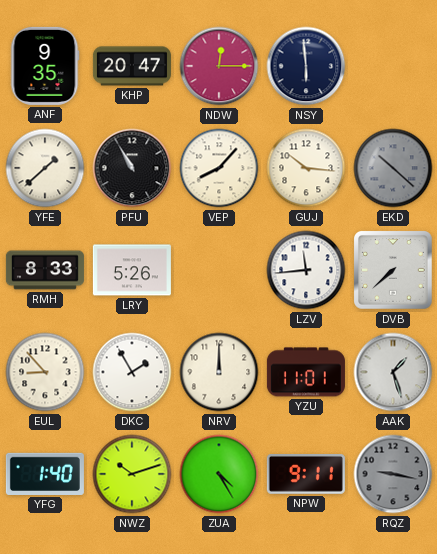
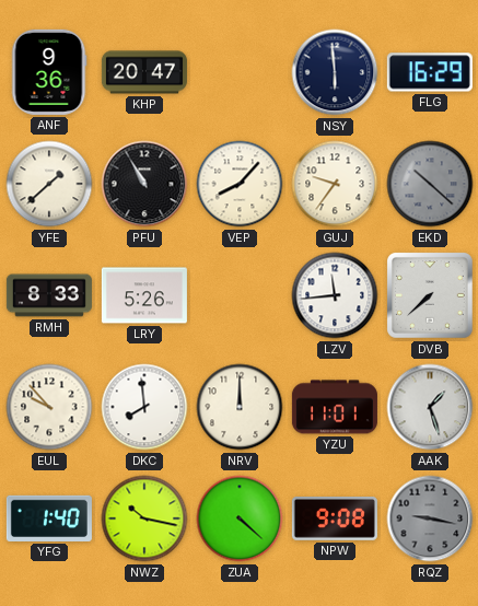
ANF: 9:35 -> 9:36
NDW: 12:15 -> none
FLG: none -> 16:29
GUJ: 10:16 -> 9:36
EUL: 8:53 -> 9:53
DKC: 1:55 -> 7:59
NWZ: 10:12 -> 10:17
ZUA: 4:25 -> 4:22
NPW: 9:11 -> 9:08
